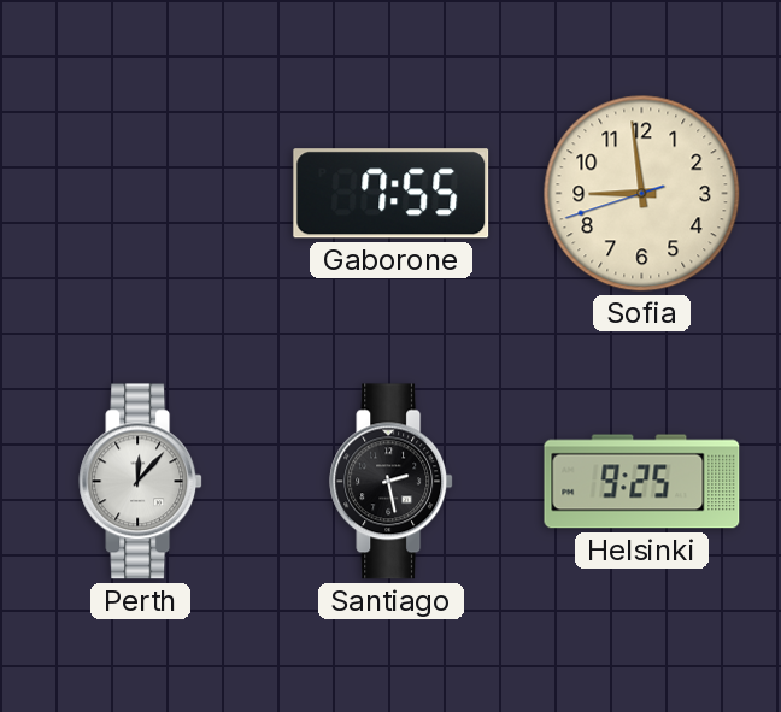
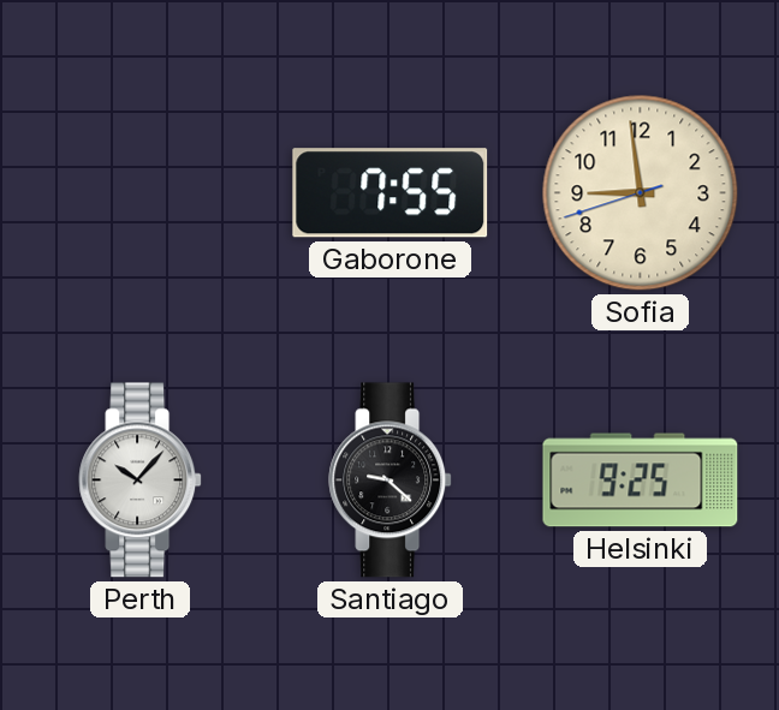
Perth: 12:07 -> 10:07
Santiago: 2:28 -> 9:22
